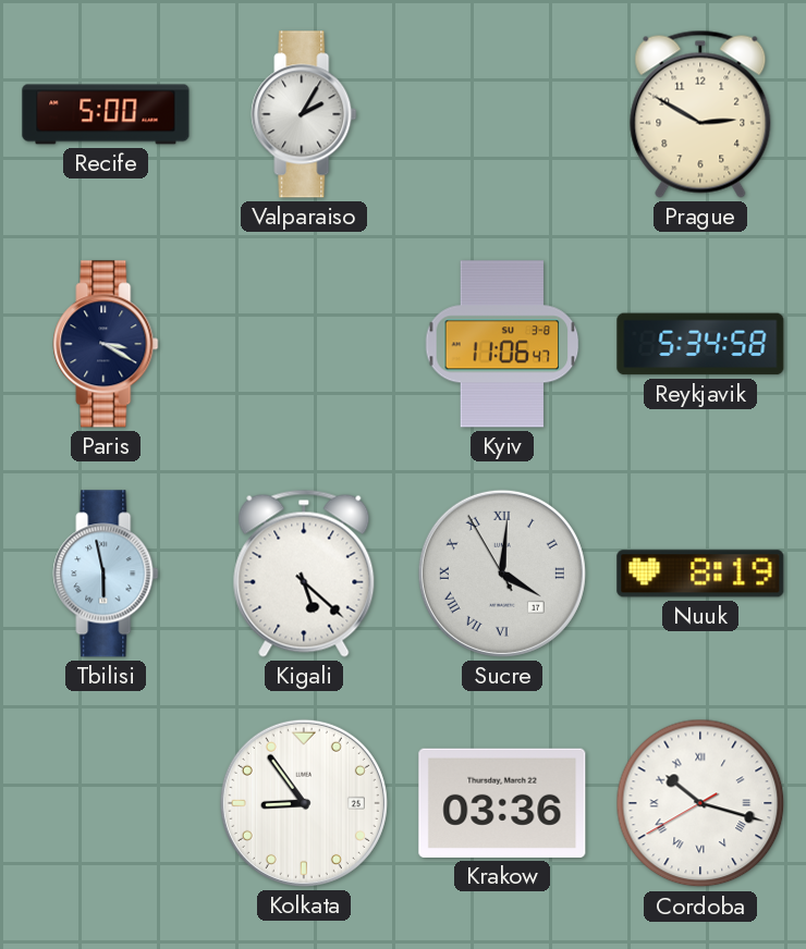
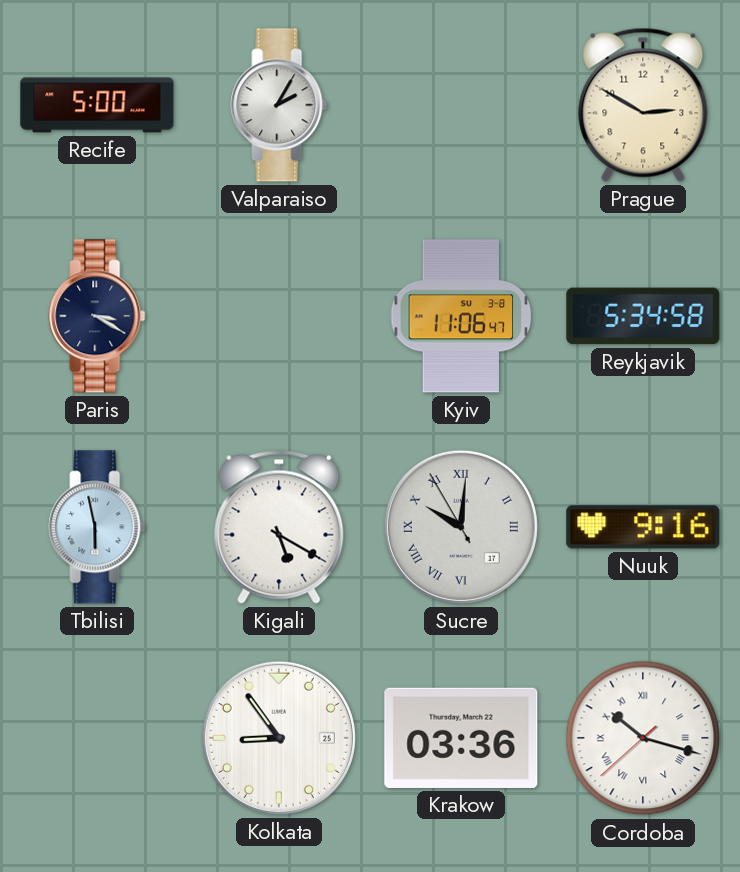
Kigali: 5:22 -> 5:20
Sucre: 4:00 -> 10:00
Nuuk: 8:19 -> 9:16
Cordoba: 10:17:40 -> 10:17:38
